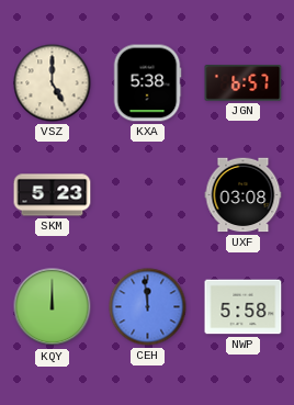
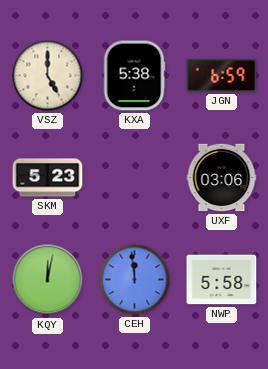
JGN: 6:57 -> 6:59
UXF: 03:08 -> 03:06
KQY: 12:00 -> 12:02
